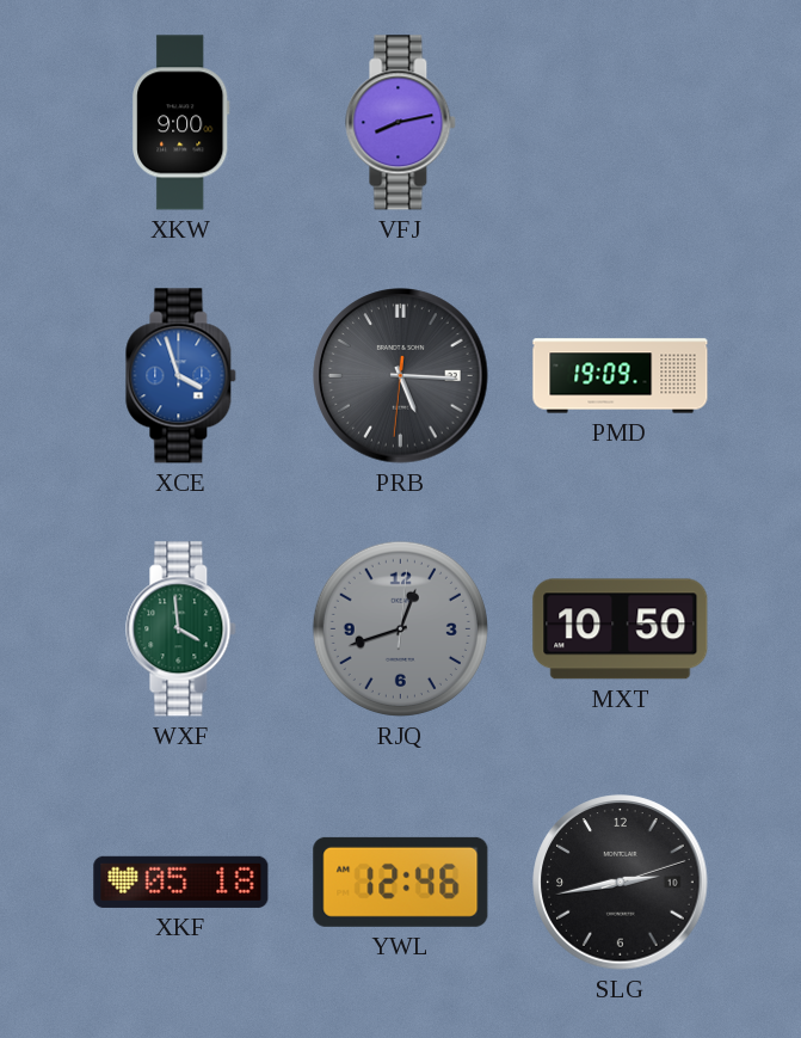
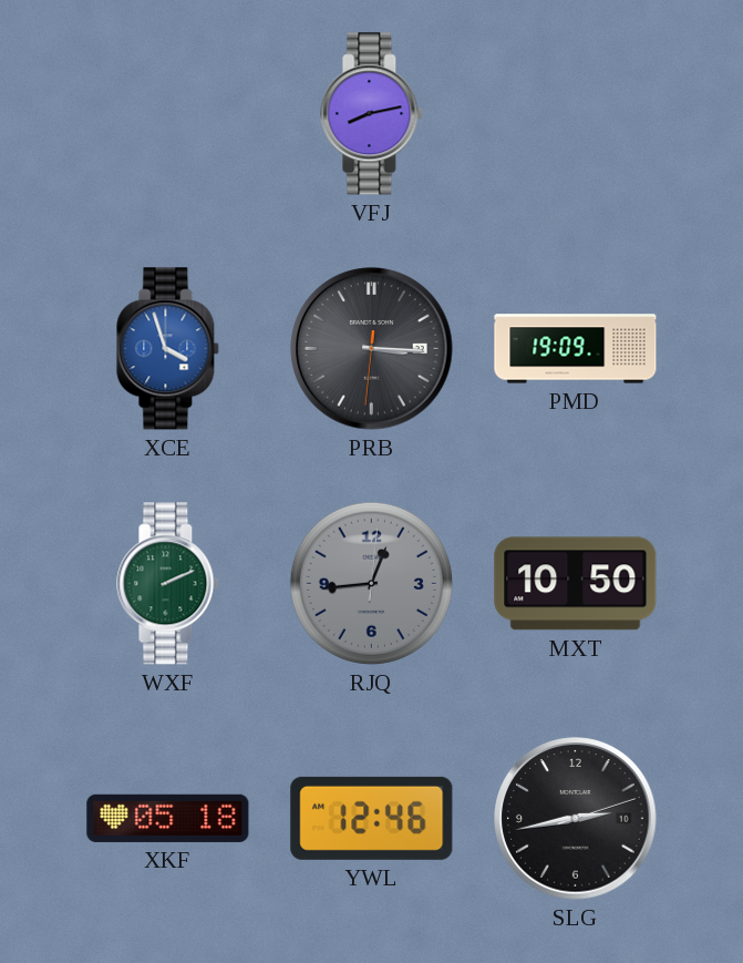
XKW: 9:00 -> none
PRB: 5:15 -> 3:15
WXF: 3:59 -> 2:11
RJQ: 12:42 -> 12:44
